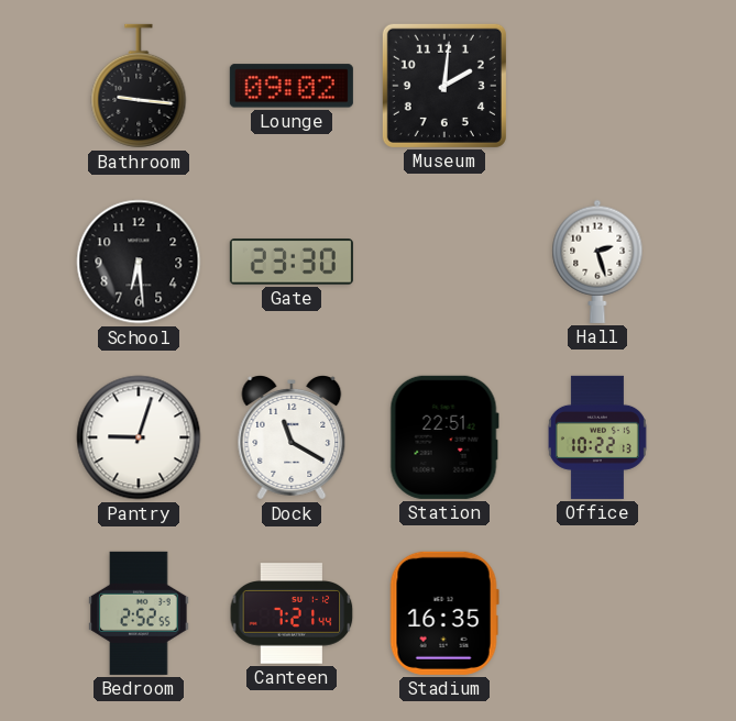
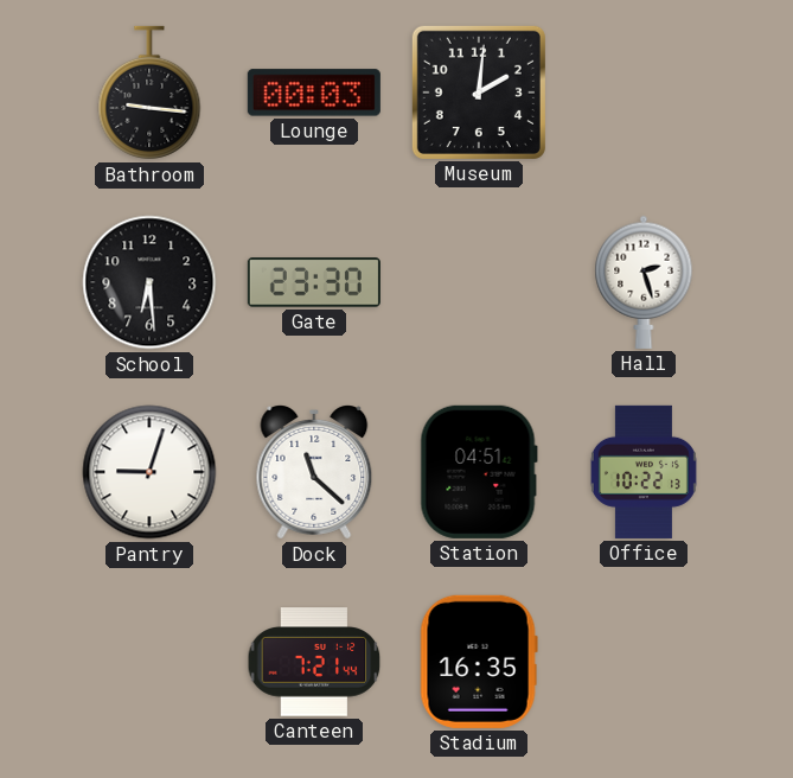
Lounge: 09:02 -> 00:03
Dock: 11:20 -> 11:22
Station: 22:51 -> 04:51
Bedroom: 2:52 -> none
